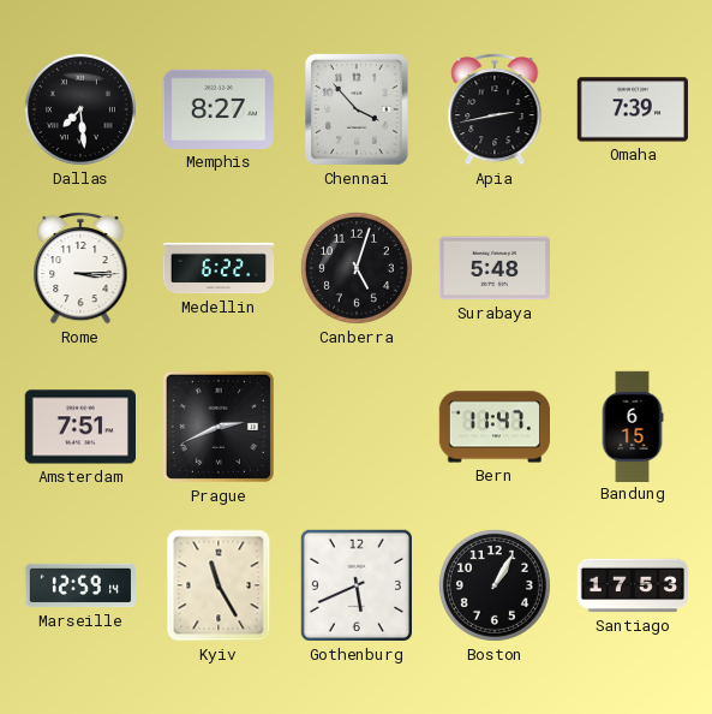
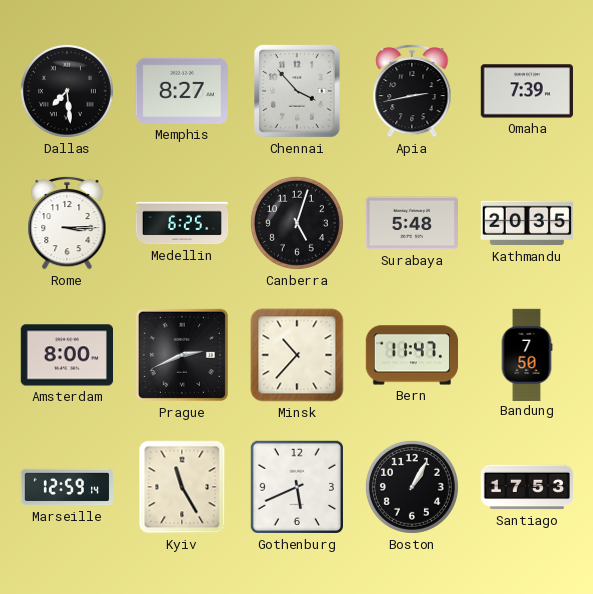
Medellin: 6:22 -> 6:25
Kathmandu: none -> 20:35
Amsterdam: 7:51 -> 8:00
Minsk: none -> 10:37
Bandung: 6:15 -> 7:50
